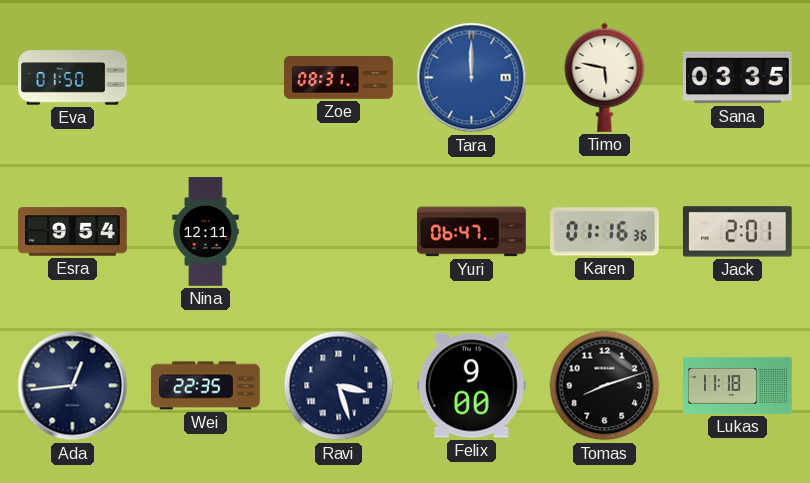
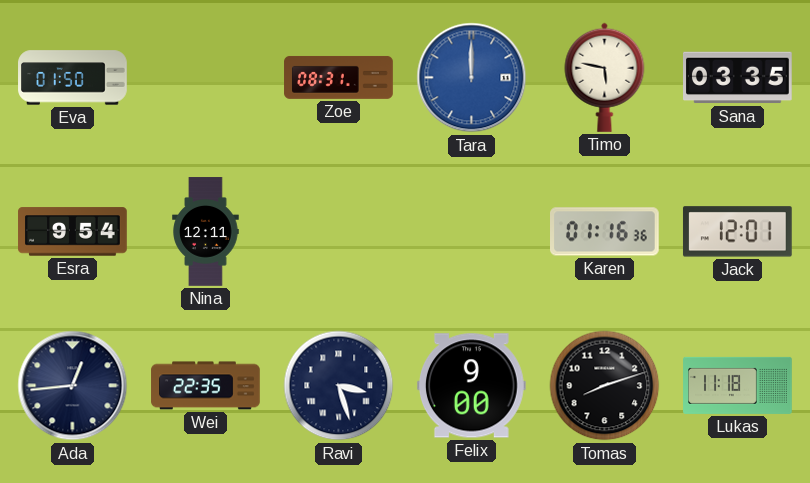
Yuri: 06:47 -> none
Jack: 2:01 -> 12:01
